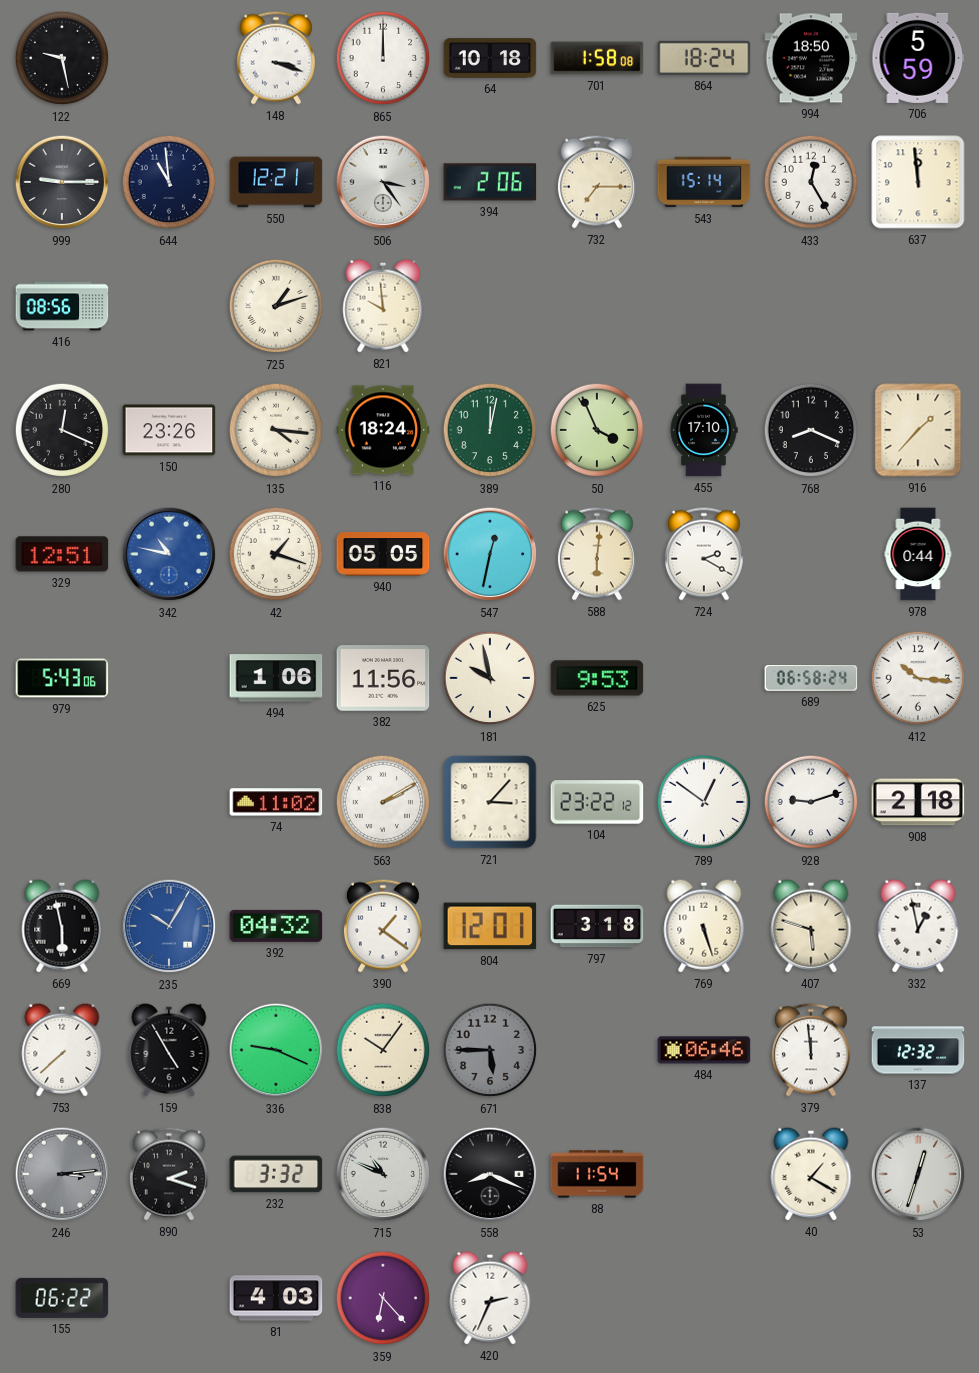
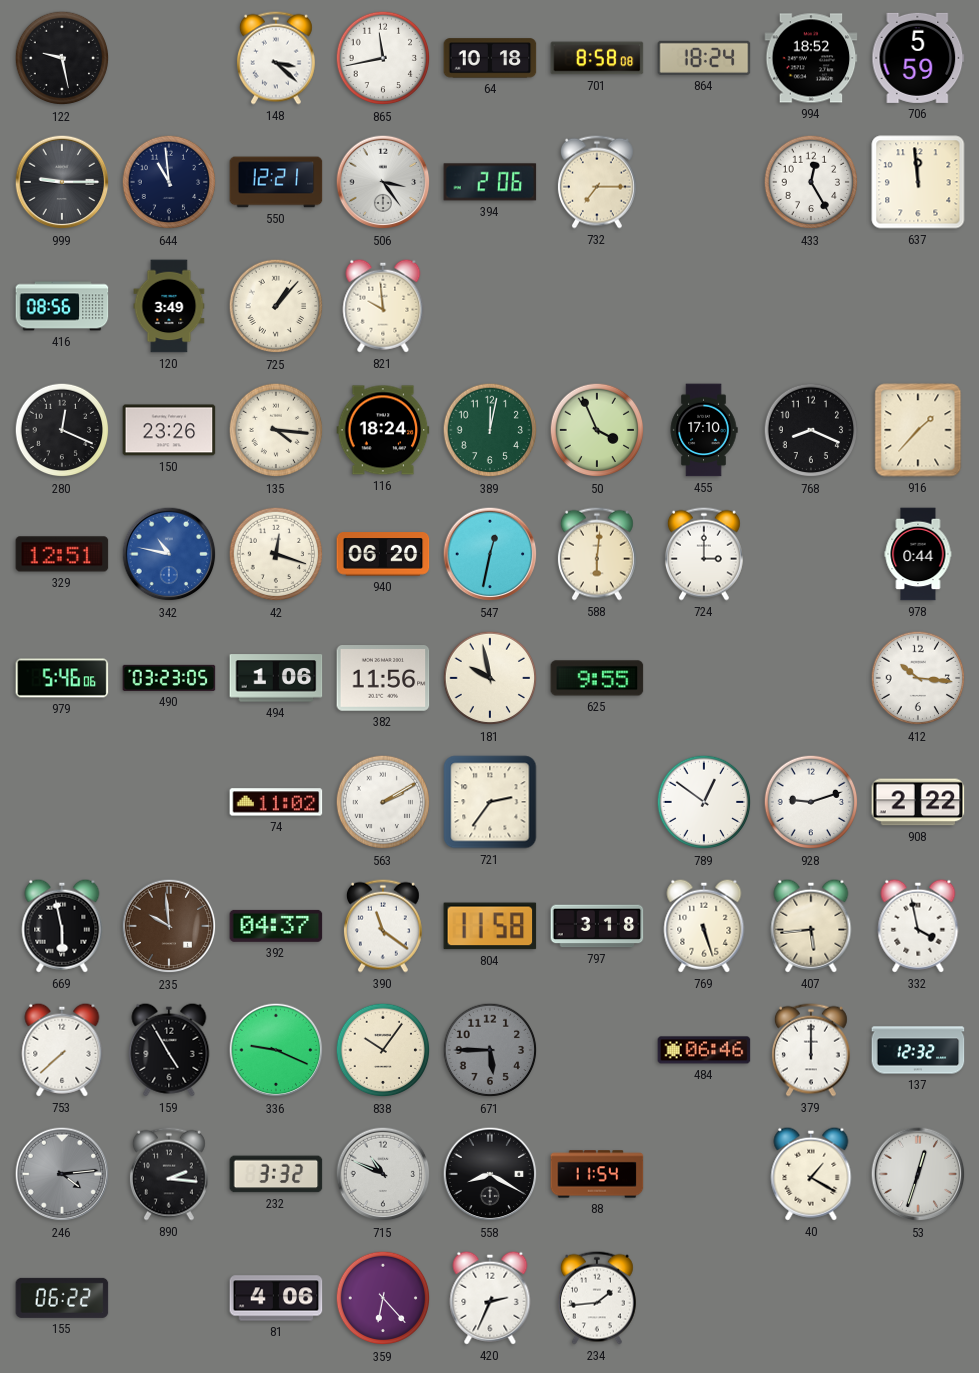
148: 3:18 -> 3:22
865: 12:00 -> 11:43
701: 1:58 -> 8:58
994: 18:50 -> 18:52
543: 15:14 -> none
120: none -> 3:49
725: 1:12 -> 1:07
42: 1:18 -> 12:18
940: 05:05 -> 06:20
724: 2:20 -> 3:00
979: 5:43 -> 5:46
490: none -> 03:23
625: 9:53 -> 9:55
689: 06:58 -> none
721: 3:07 -> 2:36
104: 23:22 -> none
908: 2:18 -> 2:22
235: 10:05 -> 9:59
235 dial: blue -> brown
392: 04:32 -> 04:37
390: 1:21 -> 11:21
804: 12:01 -> 11:58
407: 5:48 -> 5:44
332: 12:58 -> 3:58
379: 11:59 -> 12:00
246: 3:14 -> 4:14
890: 2:18 -> 2:16
558: 8:19 -> 8:20
81: 4:03 -> 4:06
234: none -> 1:44
